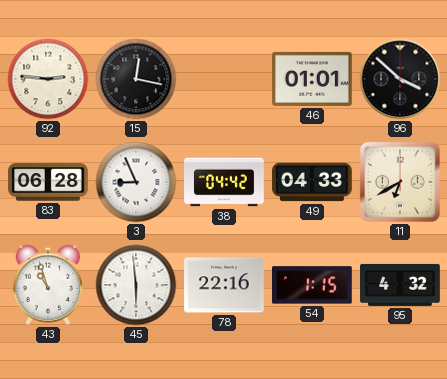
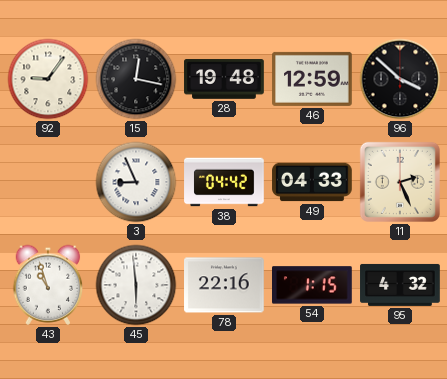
92: 2:46 -> 9:06
28: none -> 19:48
46: 01:01 -> 12:59
83: 06:28 -> none
11: 6:40 -> 2:26
